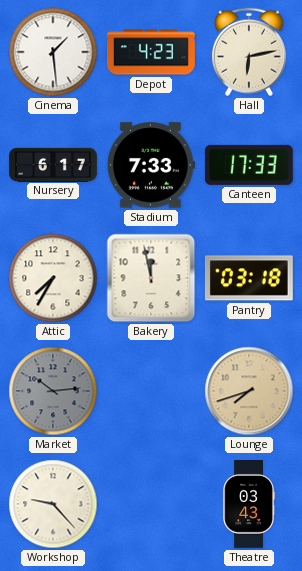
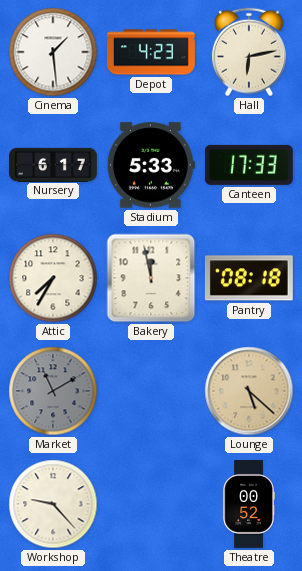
Stadium: 7:33 -> 5:33
Pantry: 03:18 -> 08:18
Market: 10:14 -> 11:10
Lounge: 7:42 -> 5:22
Theatre: 03:43 -> 00:52
